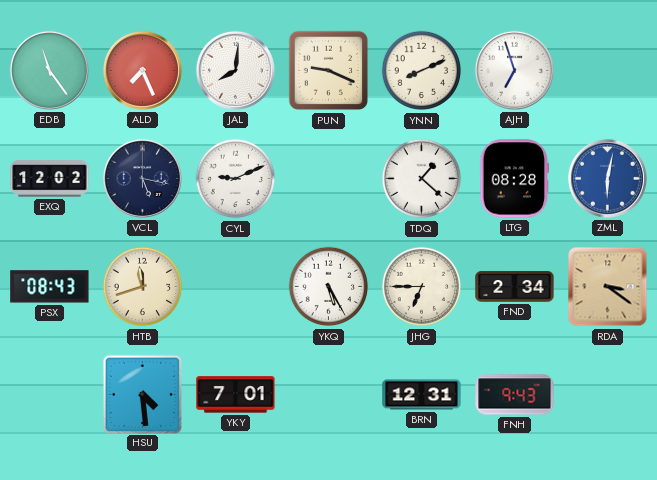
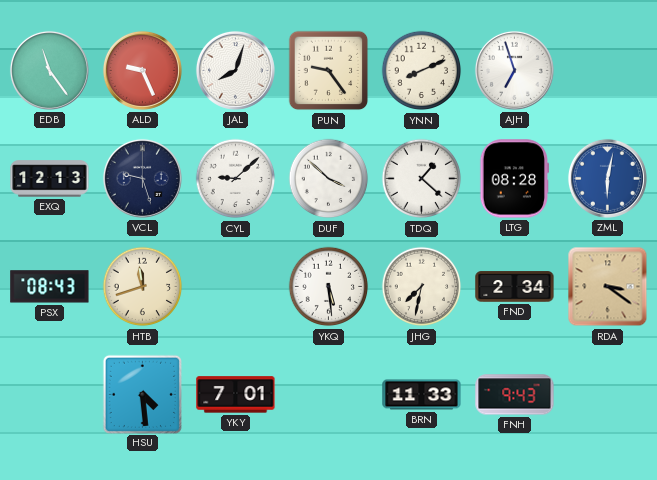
ALD: 7:26 -> 9:26
JAL: 8:01 -> 8:03
PUN: 9:19 -> 9:24
EXQ: 12:02 -> 12:13
VCL: 5:17 -> 9:27
CYL: 9:11 -> 9:08
DUF: none -> 3:52
YKQ: 5:25 -> 5:29
JHG: 6:45 -> 7:32
BRN: 12:31 -> 11:33
